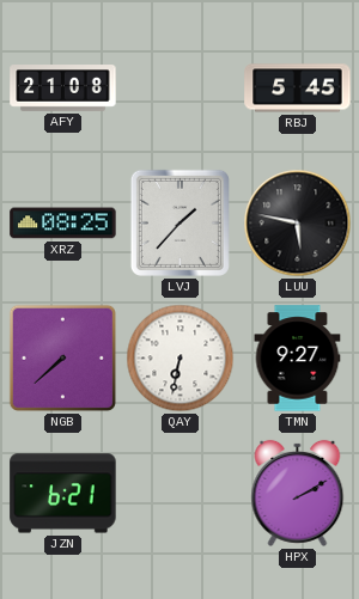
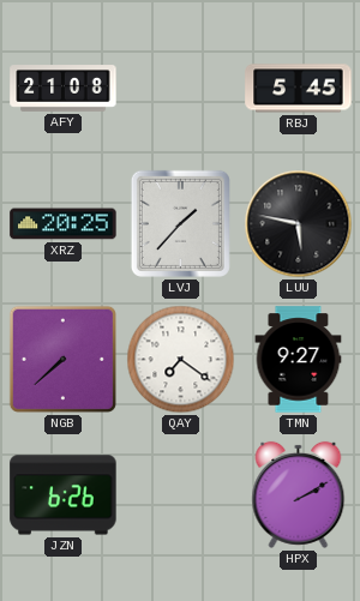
XRZ: 08:25 -> 20:25
QAY: 6:32 -> 7:21
JZN: 6:21 -> 6:26
